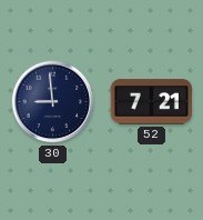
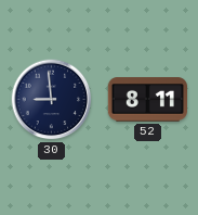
52: 7:21 -> 8:11
